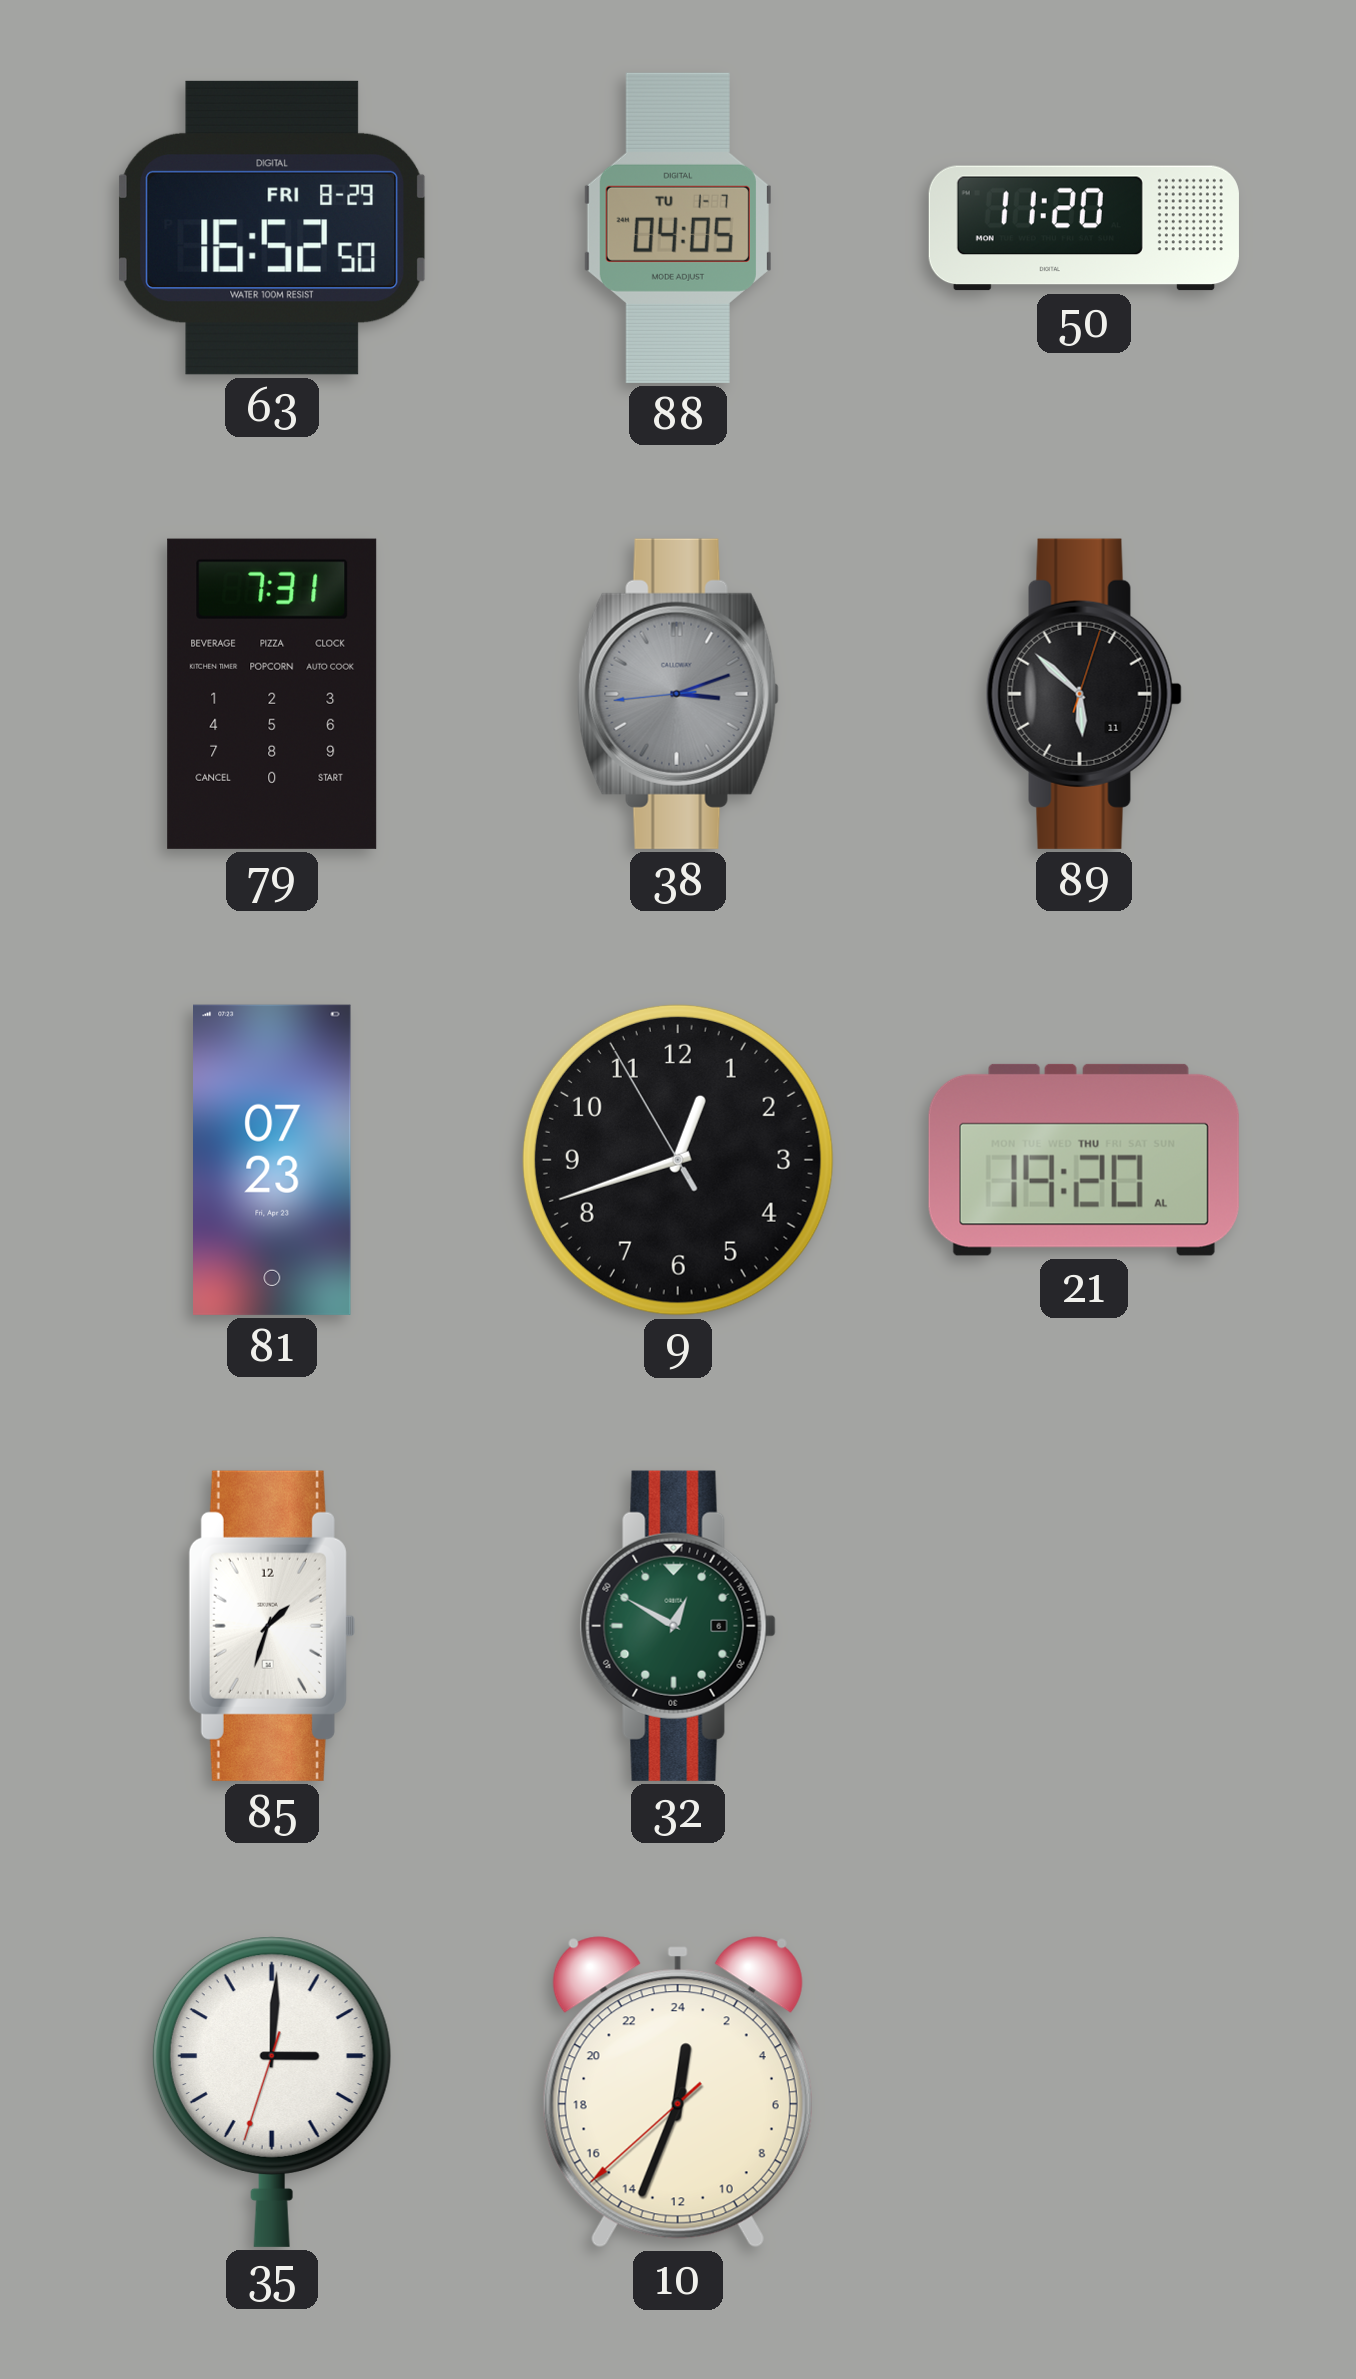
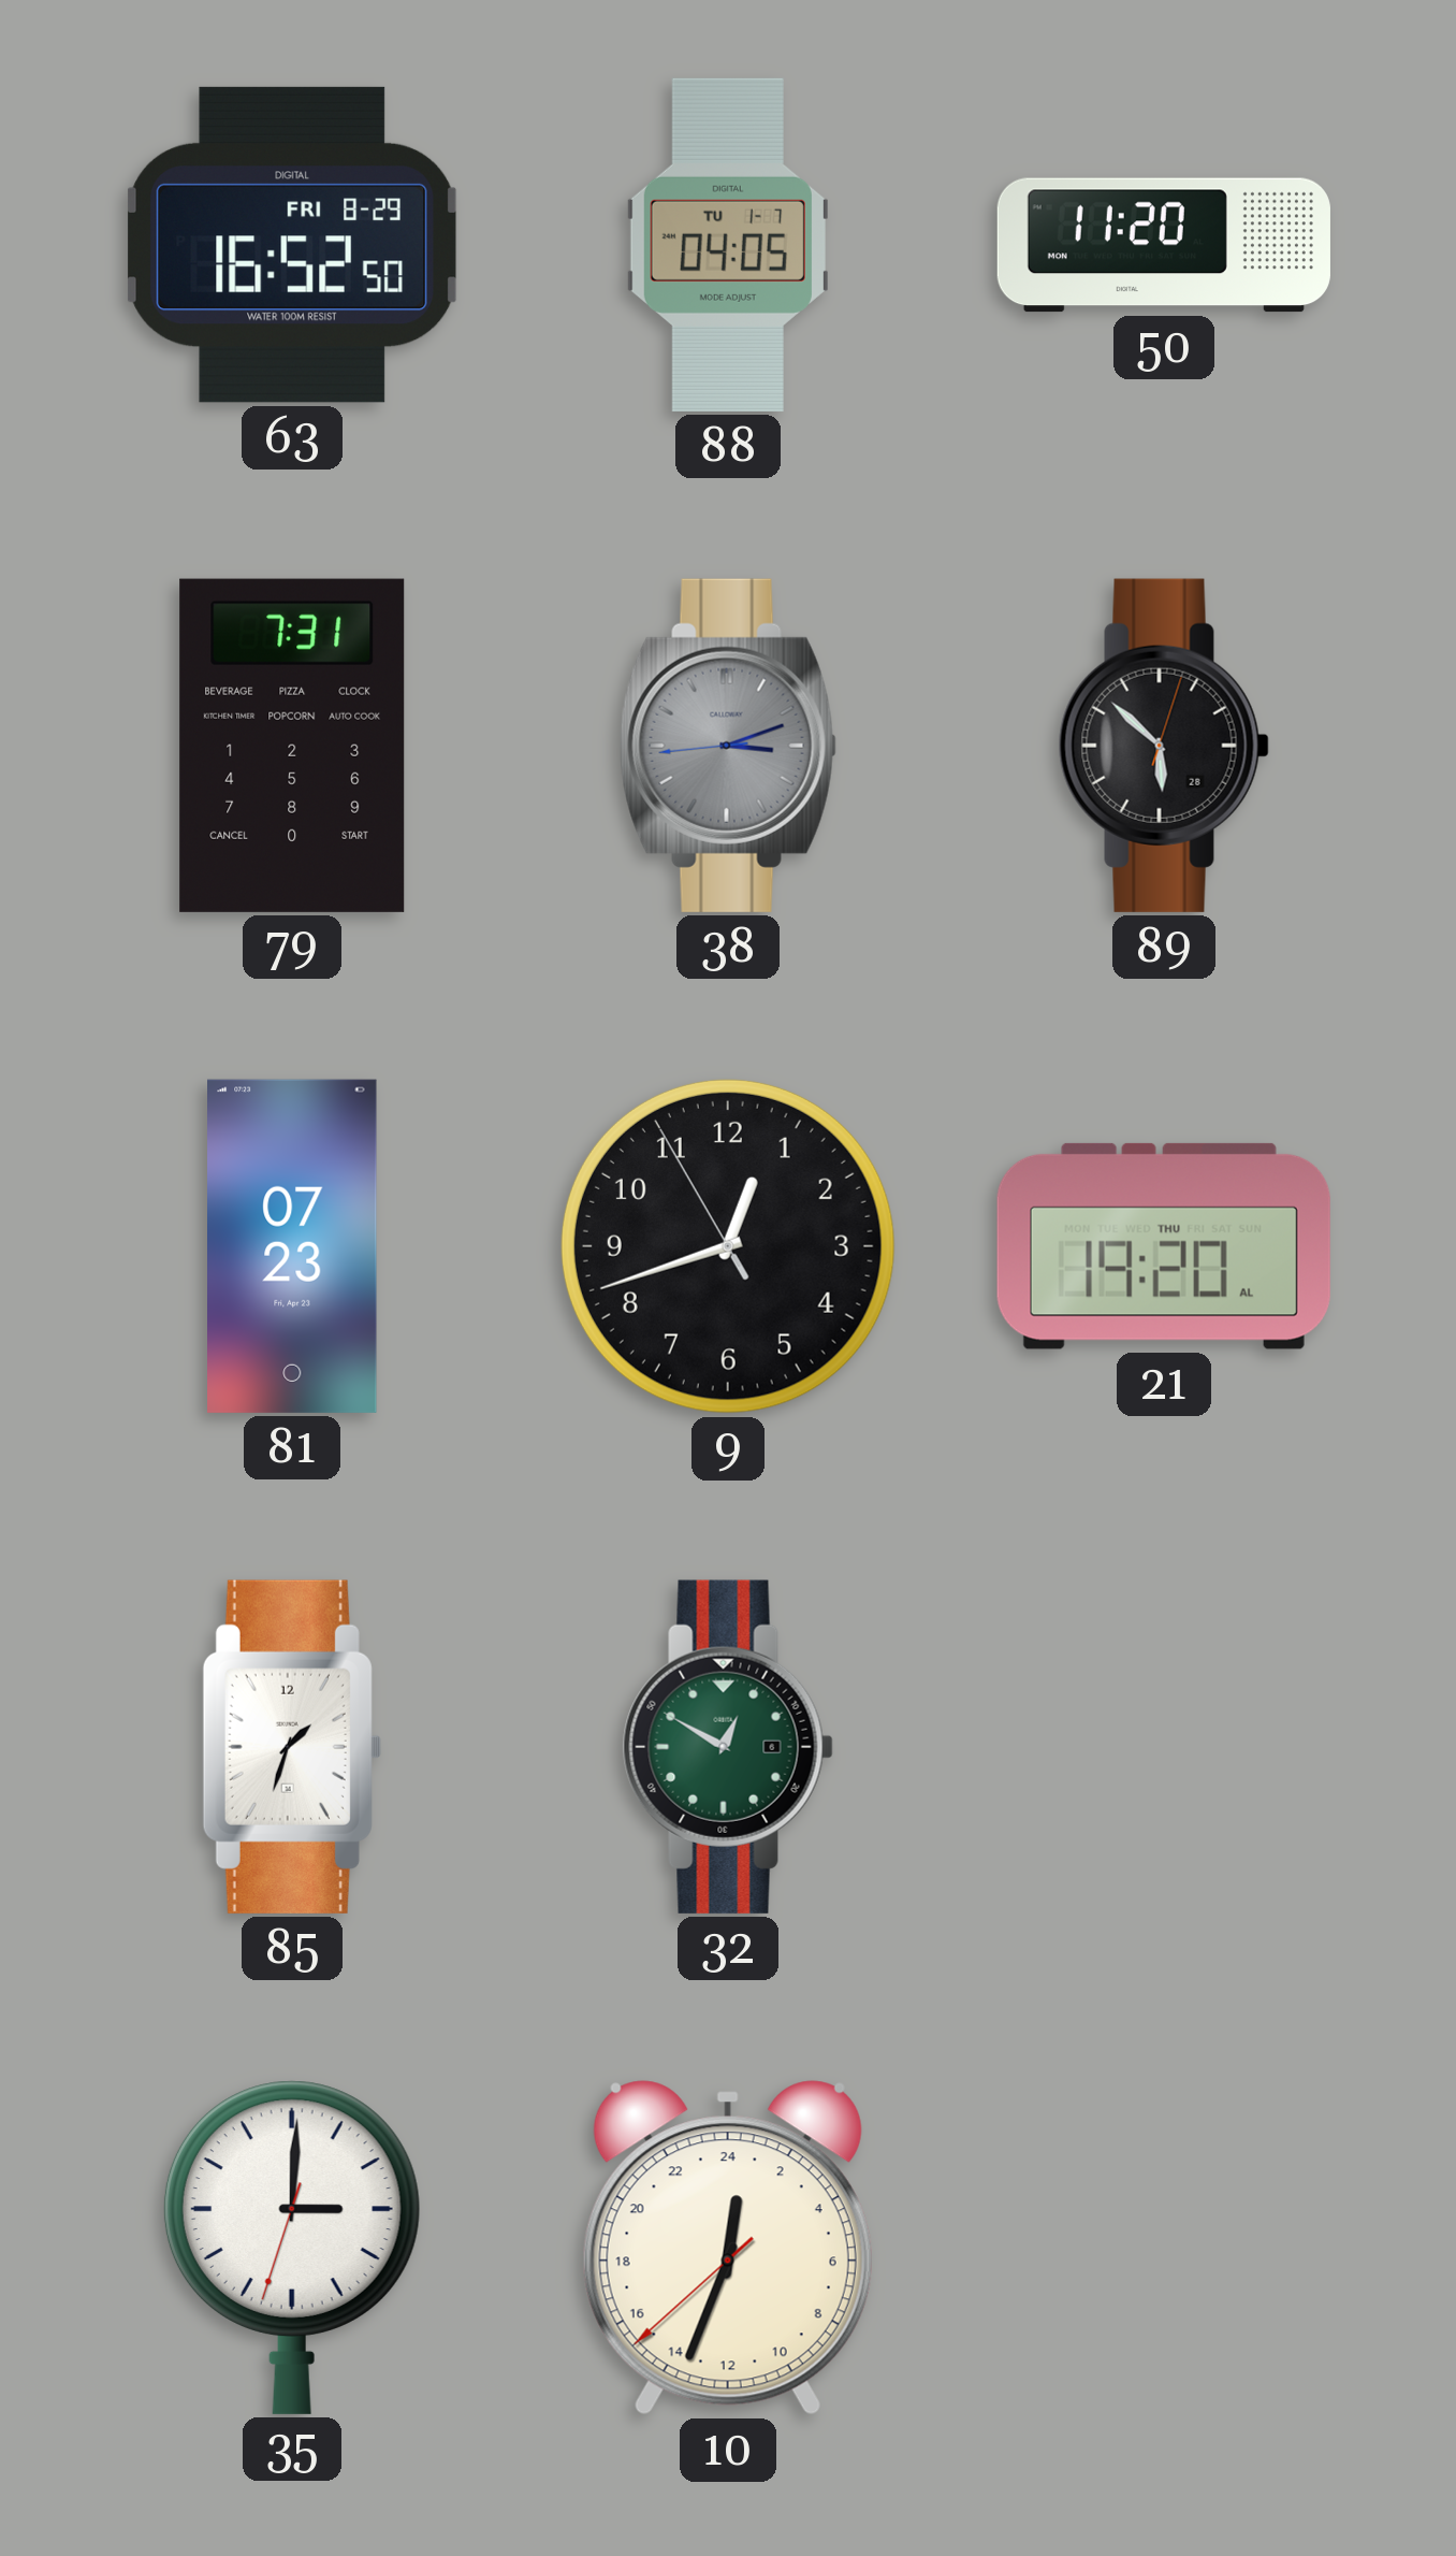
89 date: 11 -> 28
